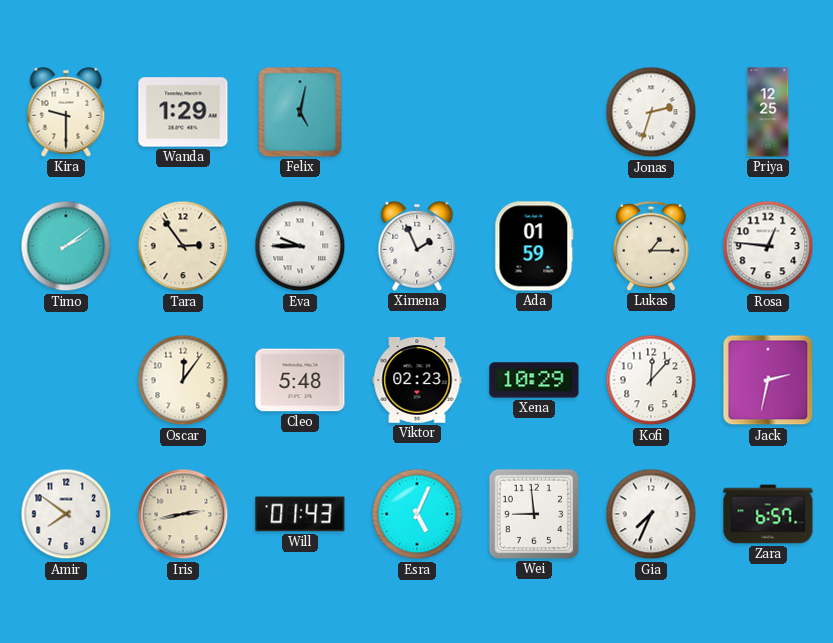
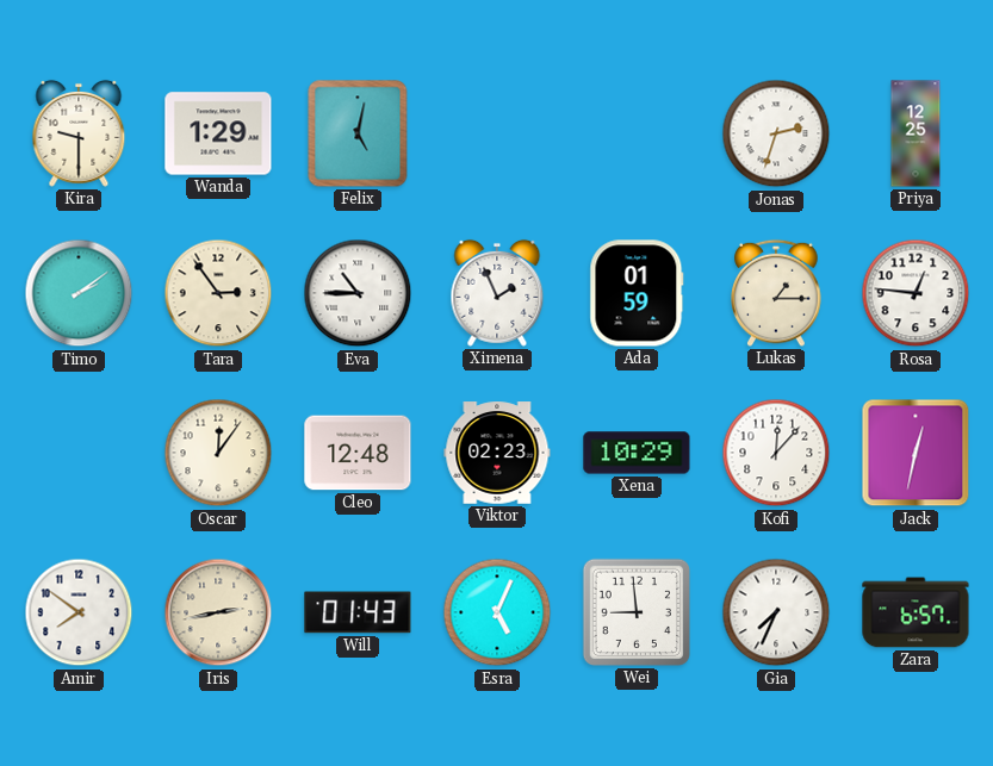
Eva: 9:45 -> 10:45
Cleo: 5:48 -> 12:48
Jack: 2:32 -> 12:32
